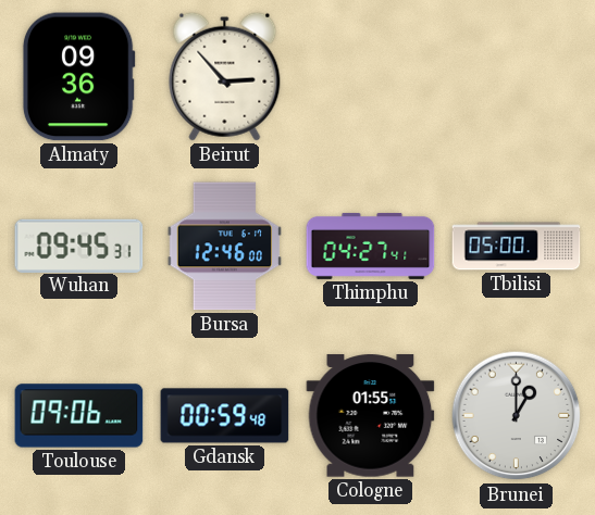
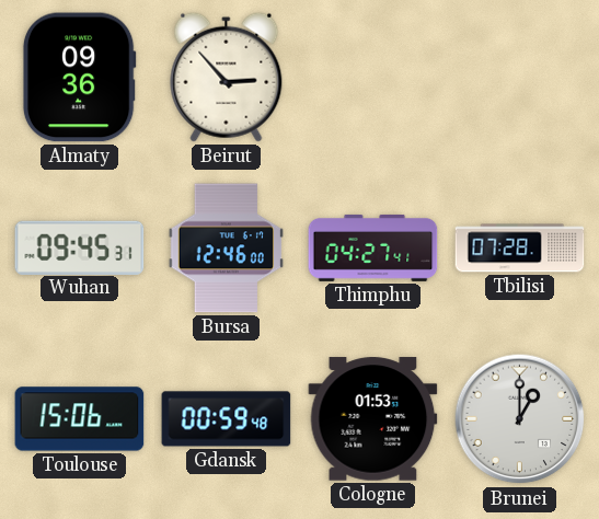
Tbilisi: 05:00 -> 07:28
Toulouse: 09:06 -> 15:06
Cologne: 01:55 -> 01:53
